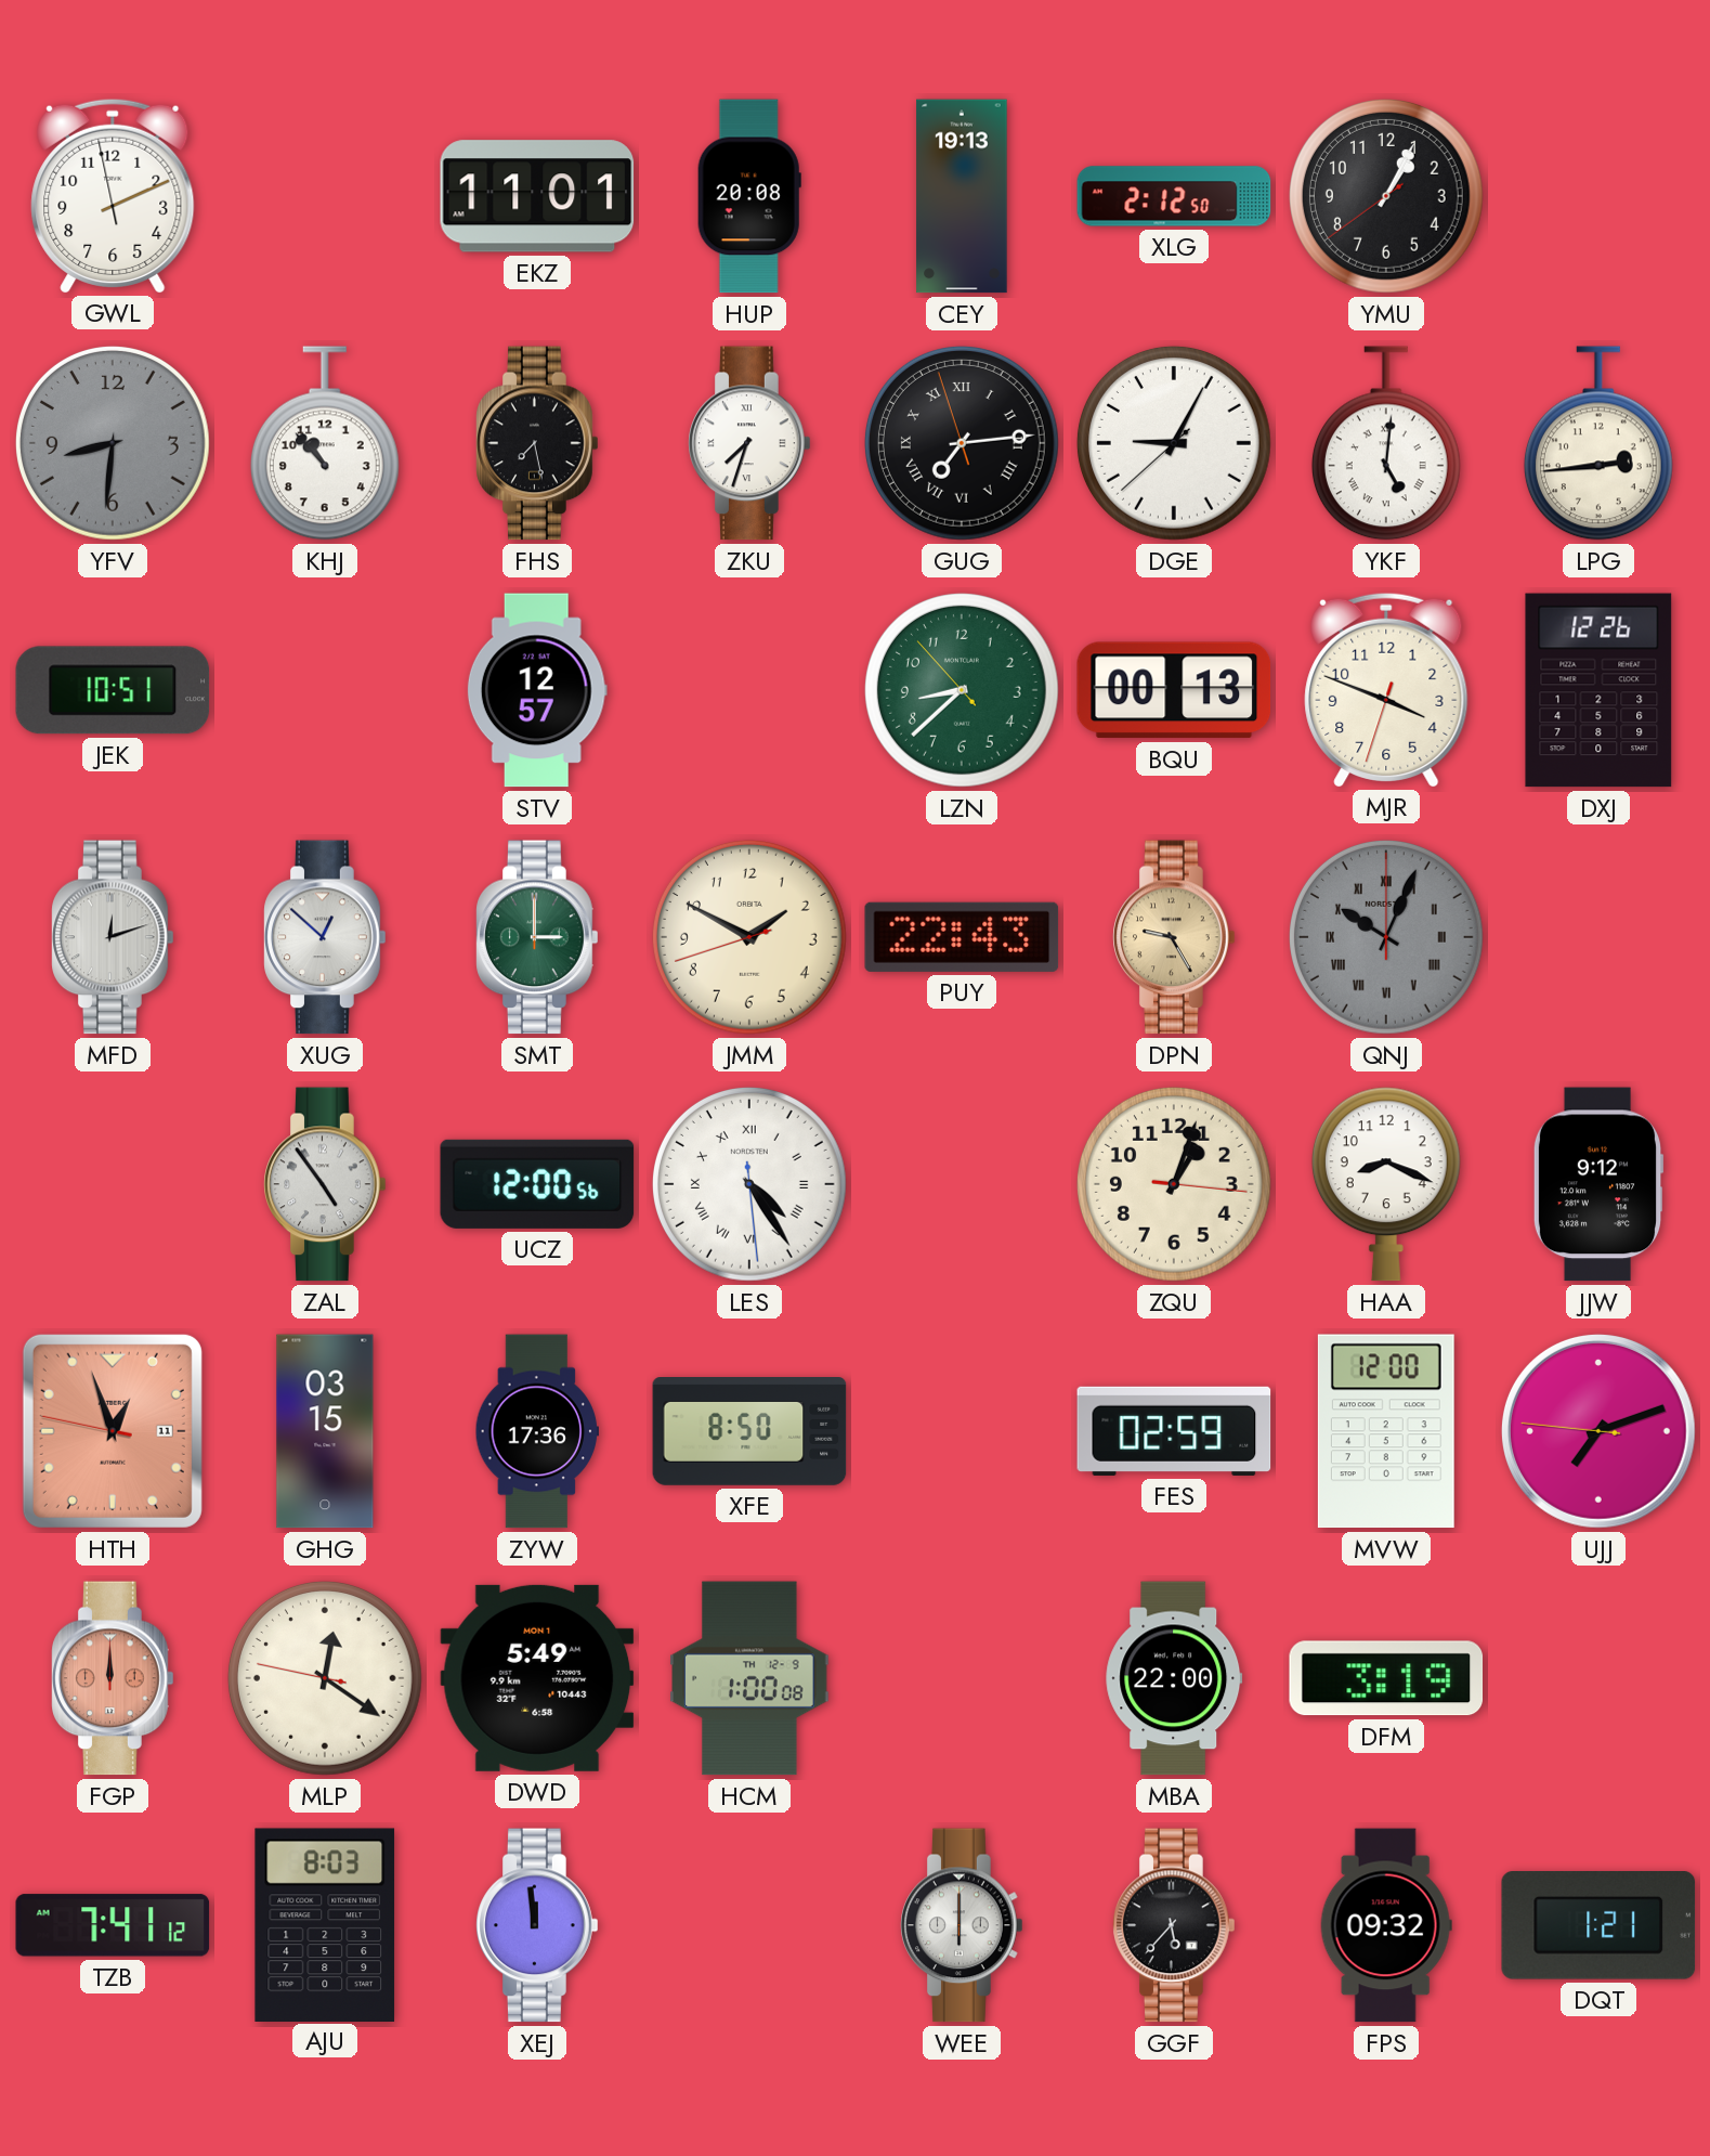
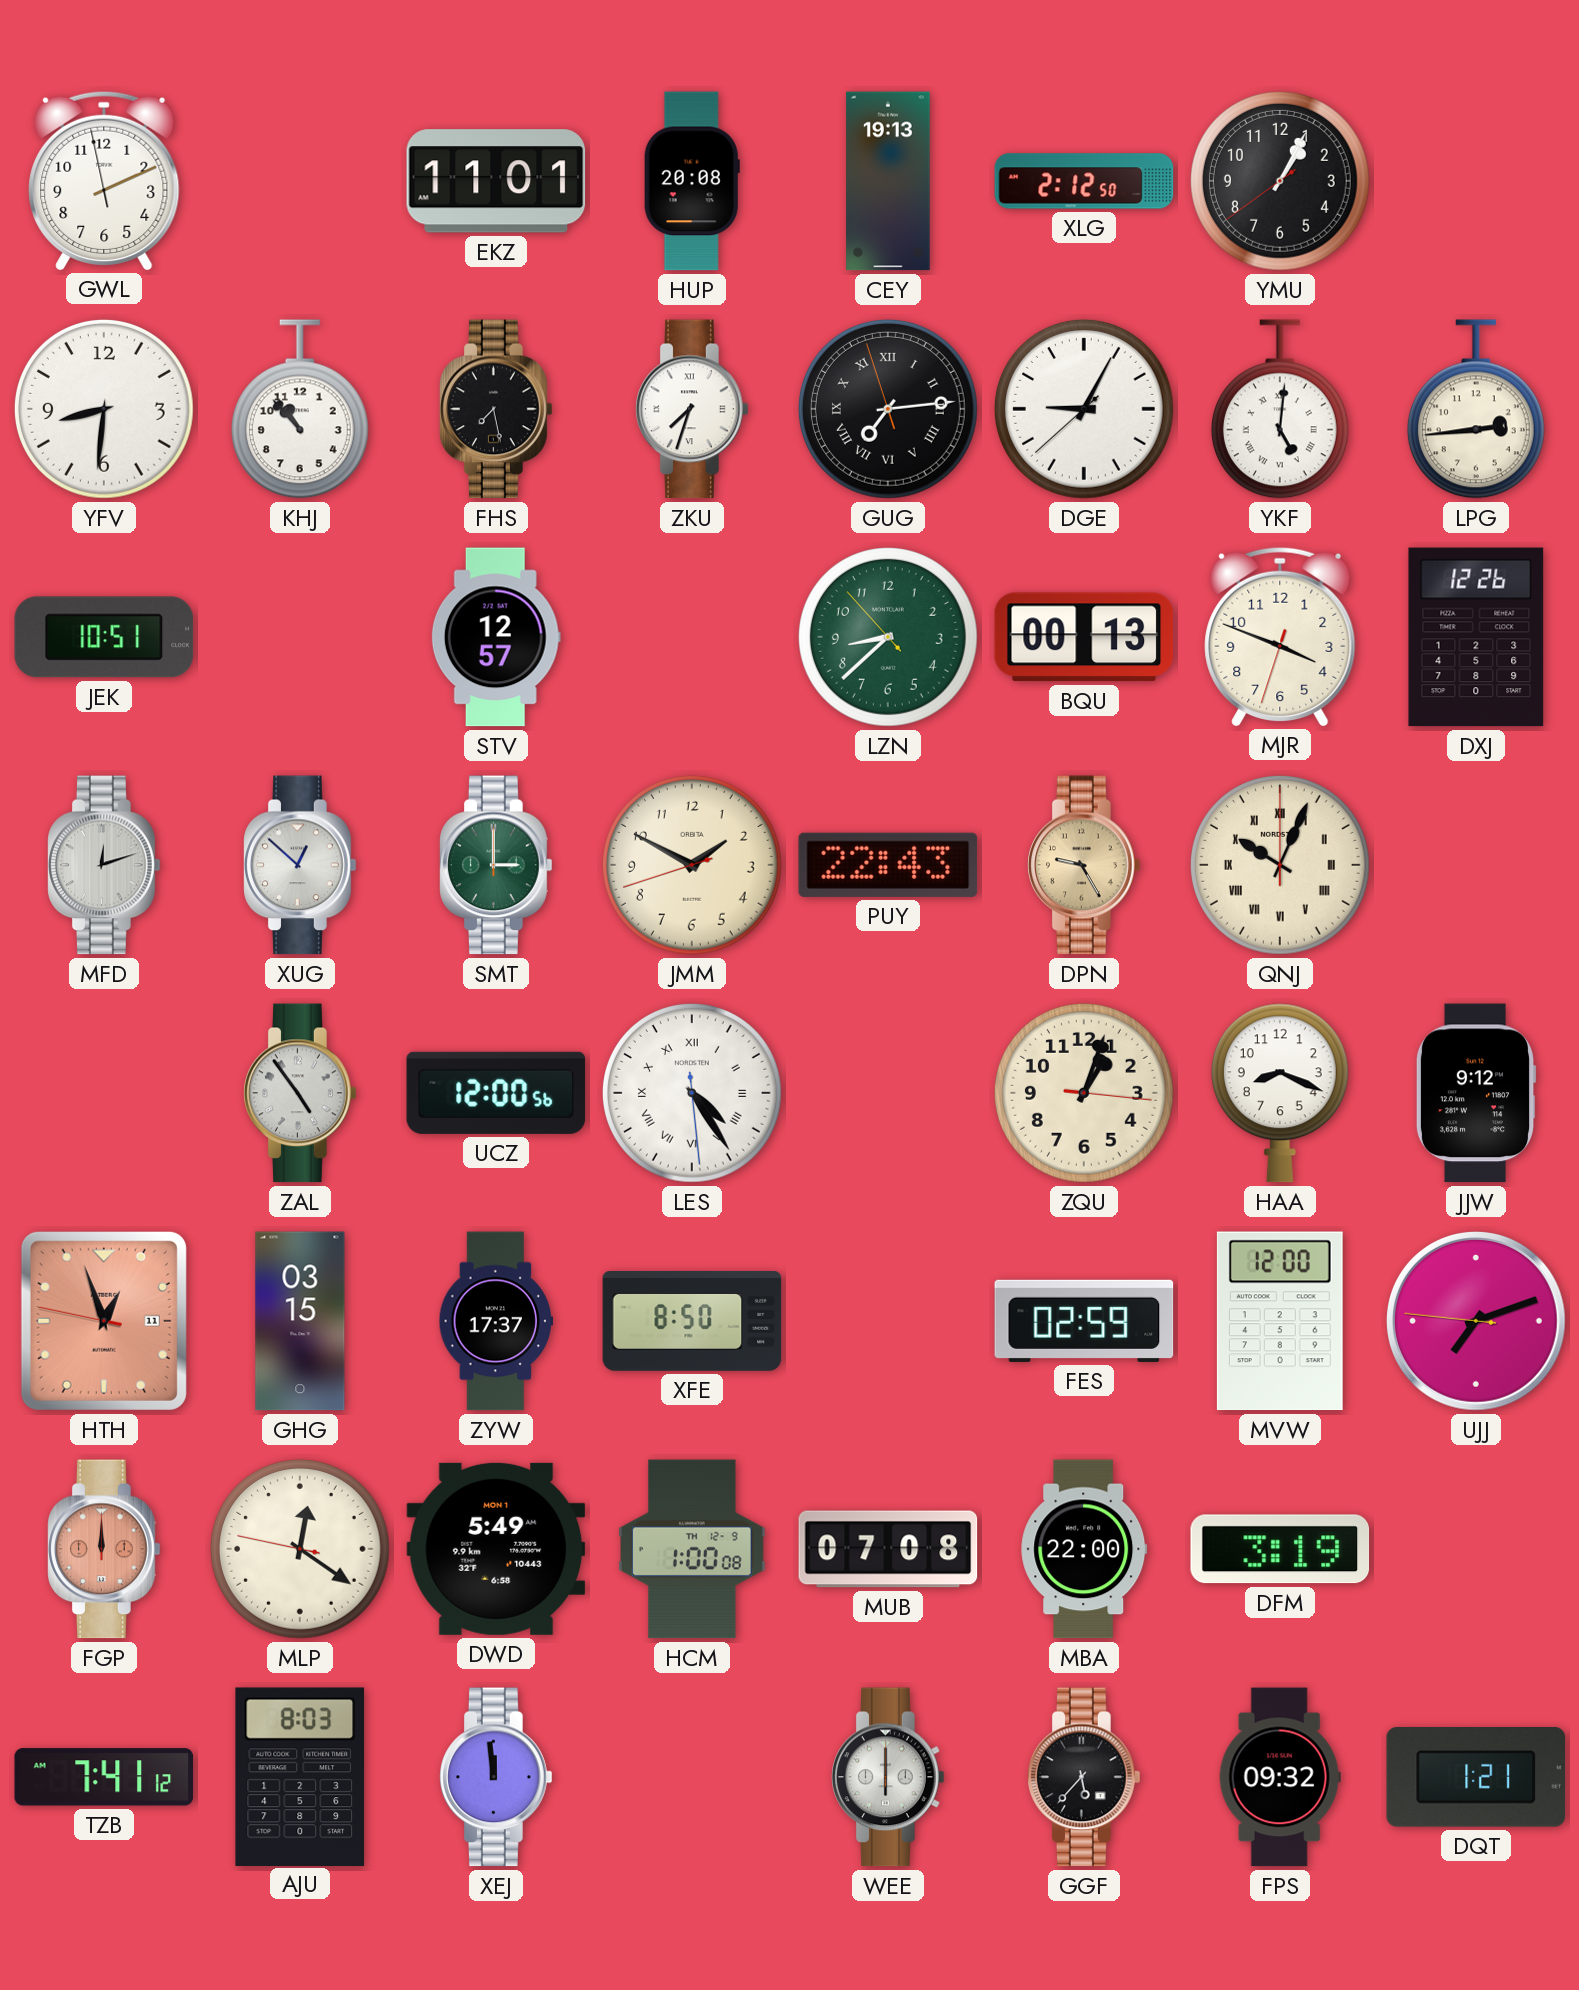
YFV dial: grey -> white
QNJ dial: grey -> cream
ZYW: 17:36 -> 17:37
MUB: none -> 07:08
